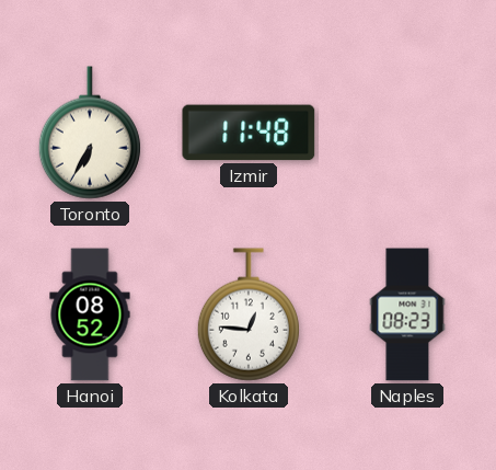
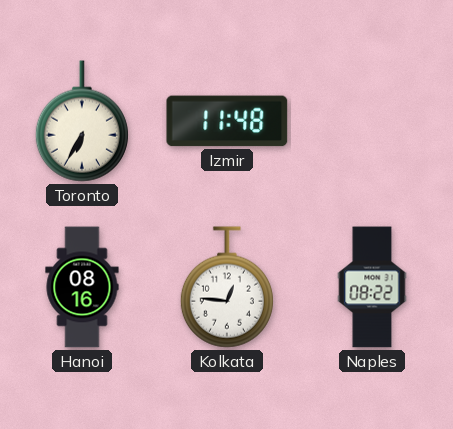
Hanoi: 08:52 -> 08:16
Naples: 08:23 -> 08:22
